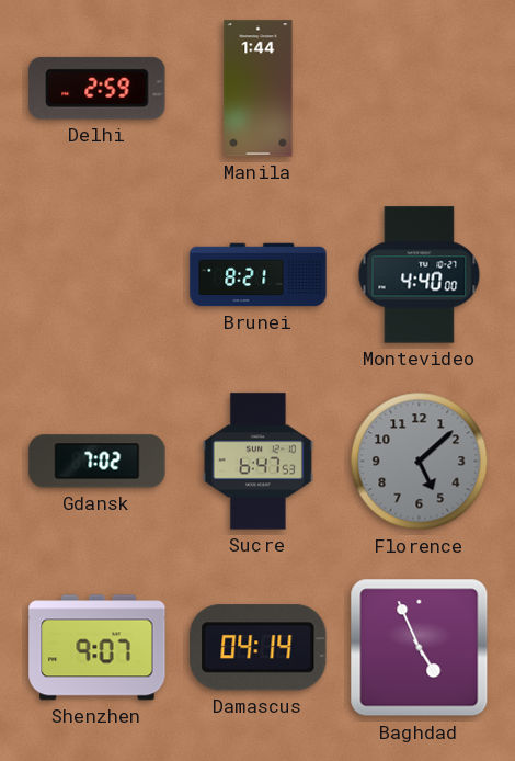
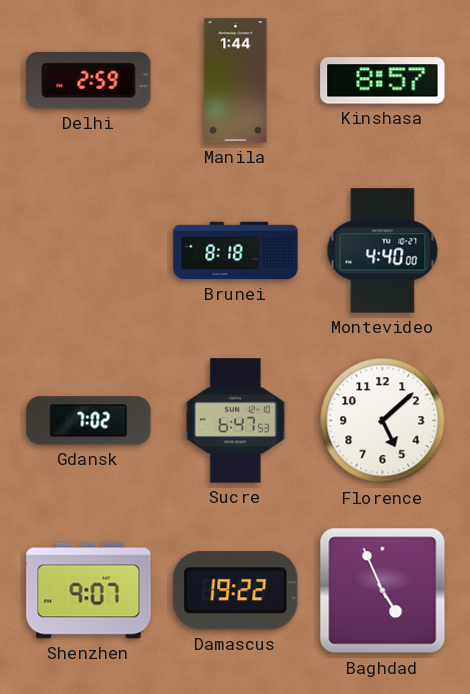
Kinshasa: none -> 8:57
Brunei: 8:21 -> 8:18
Florence dial: grey -> white
Damascus: 04:14 -> 19:22
